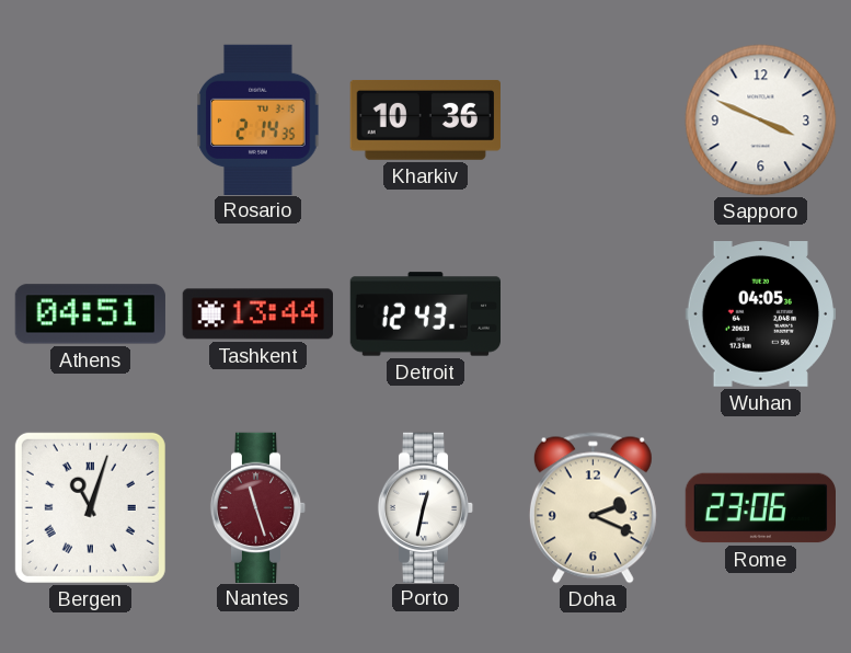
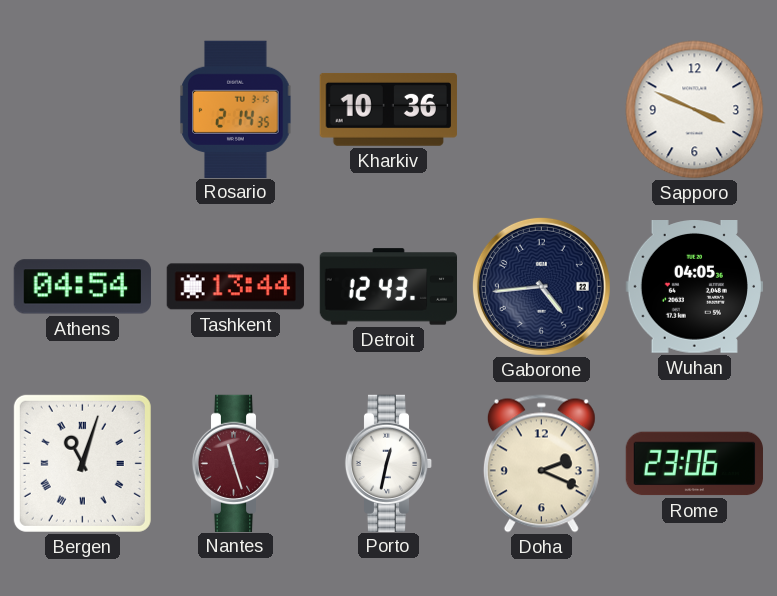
Athens: 04:51 -> 04:54
Gaborone: none -> 4:44
